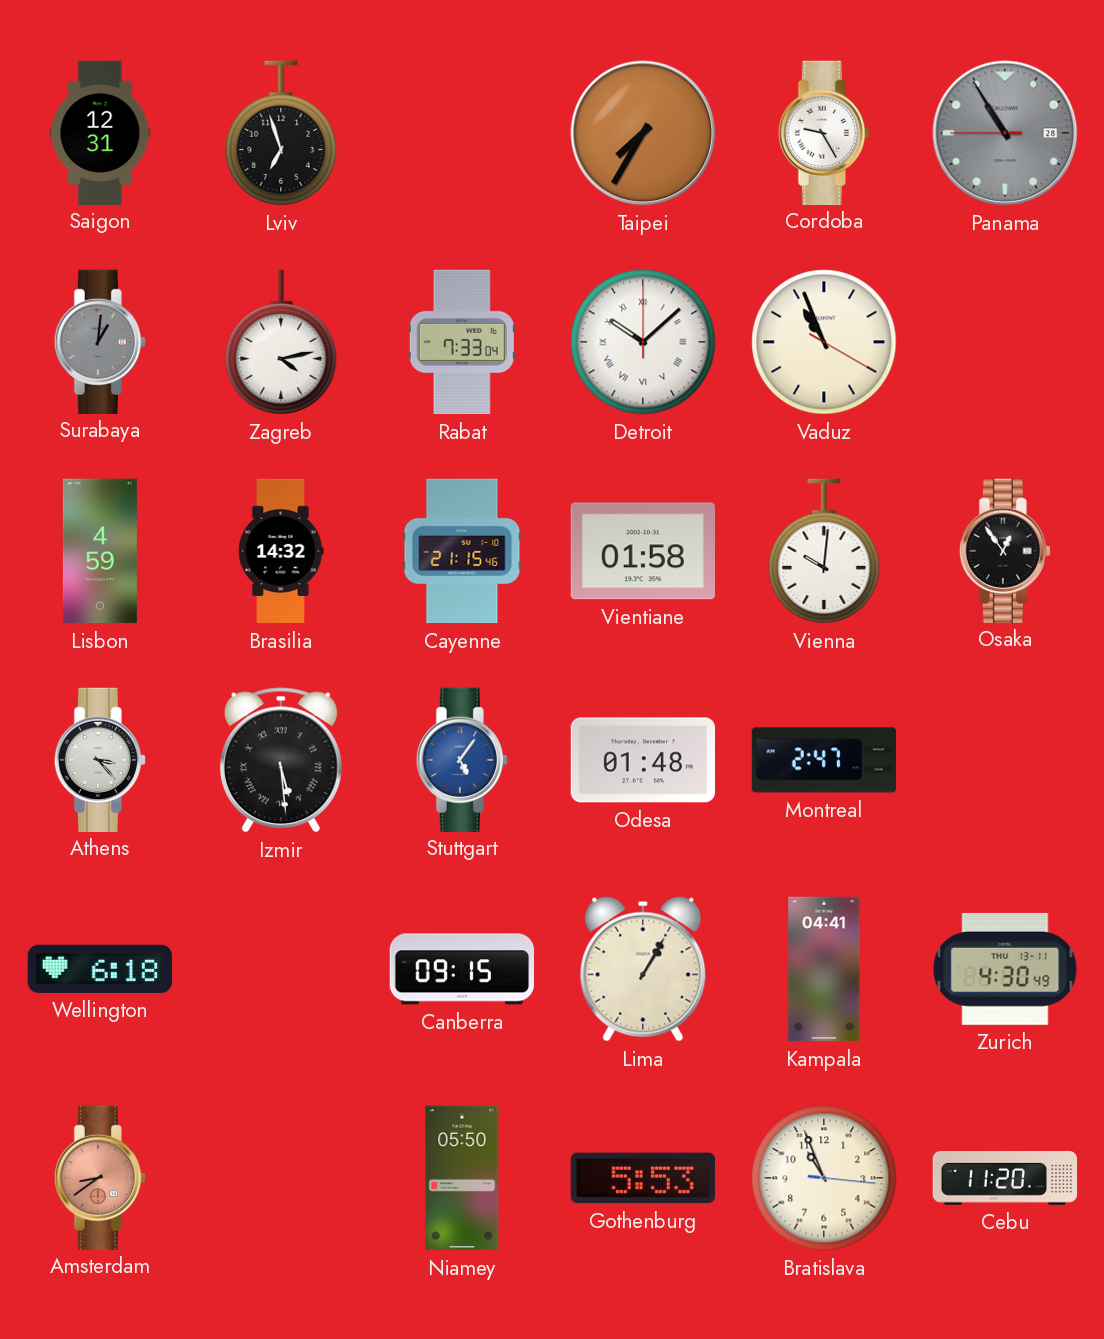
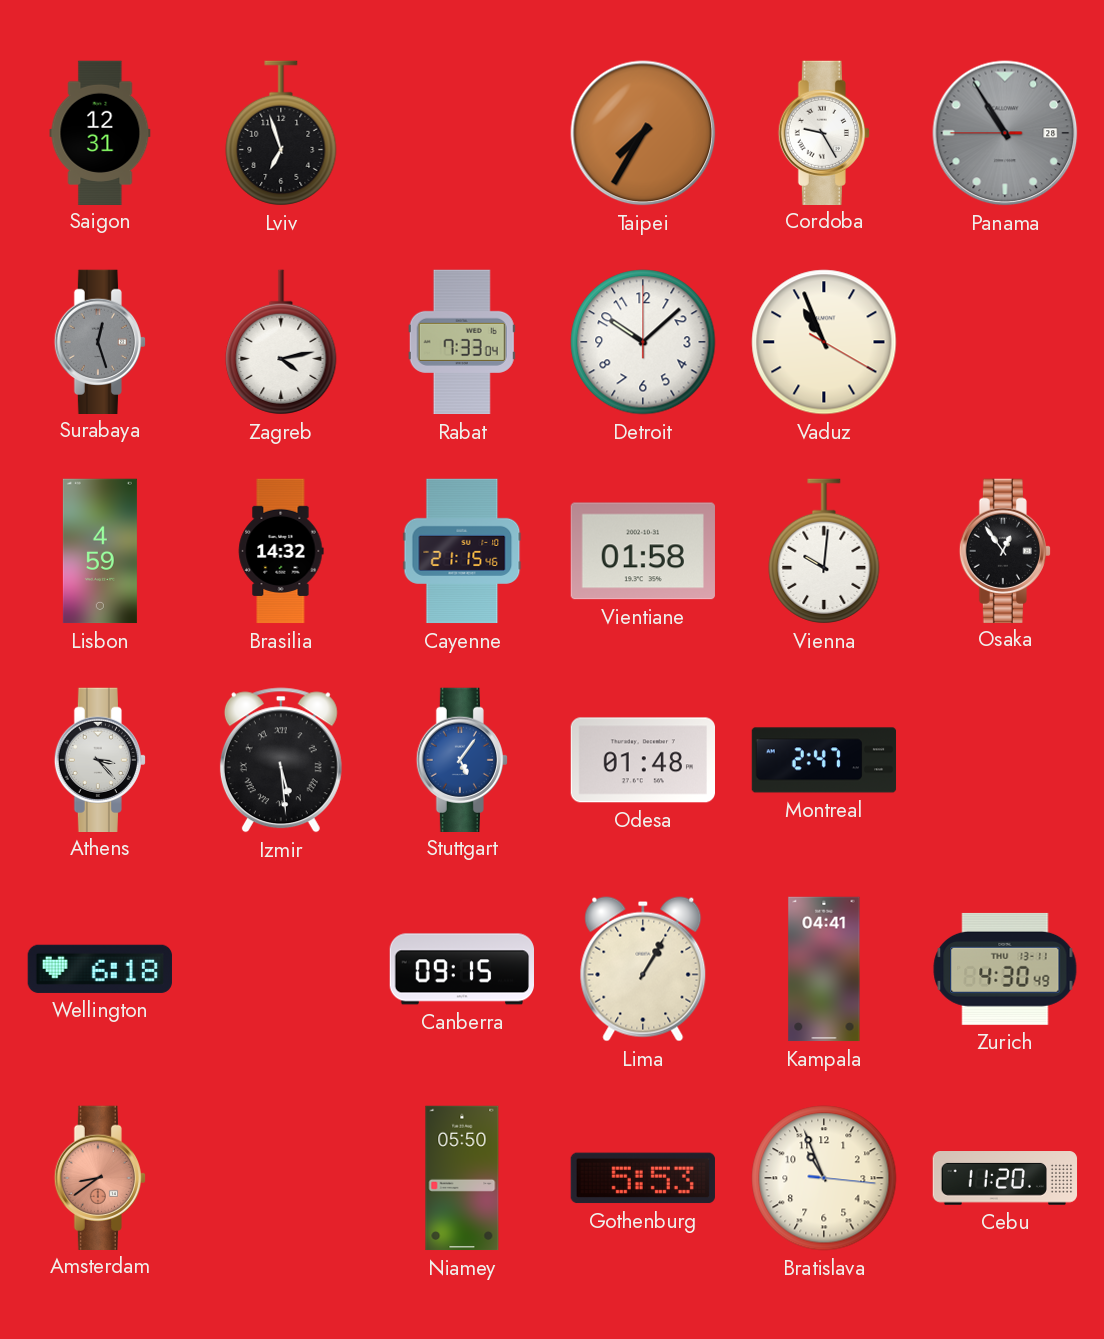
Surabaya: 1:01 -> 12:27
Detroit numerals: Roman -> Arabic
